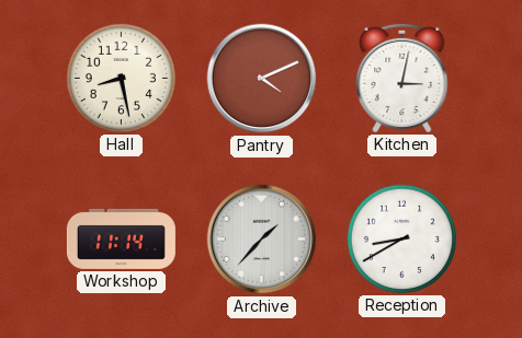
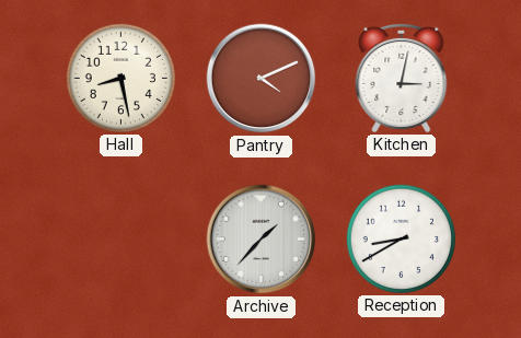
Workshop: 11:14 -> none
